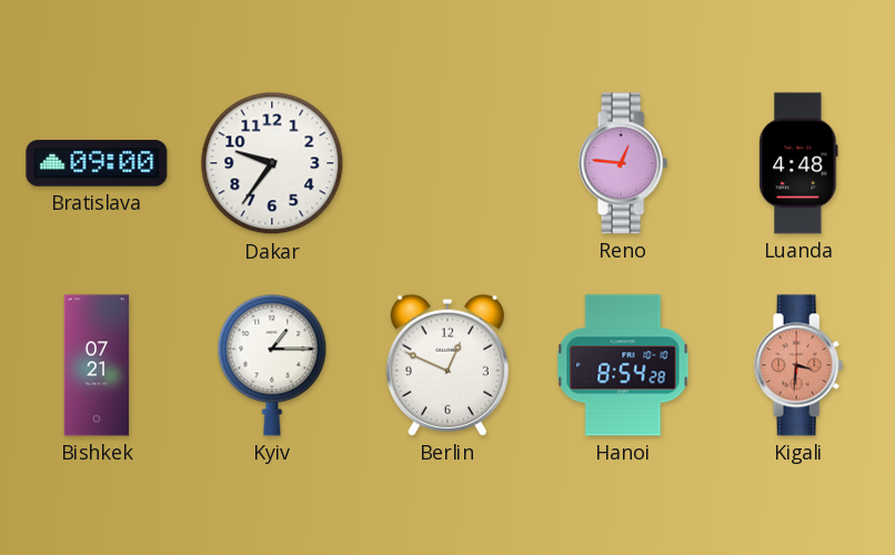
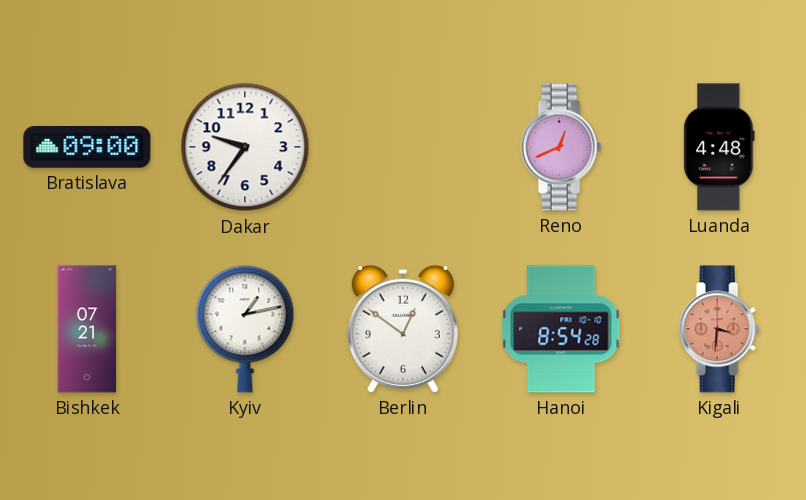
Reno: 12:46 -> 12:41
Kyiv: 1:15 -> 1:13
Berlin: 12:49 -> 12:51
